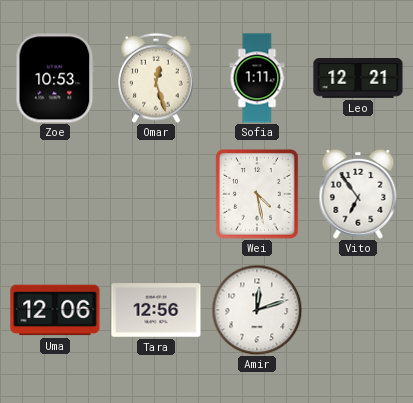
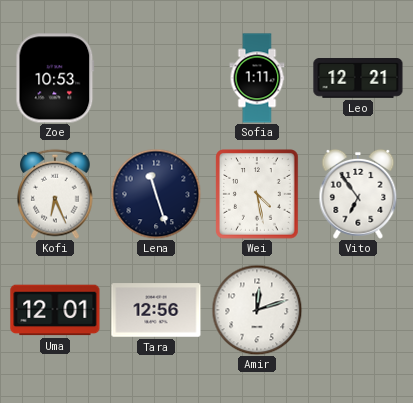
Omar: 12:27 -> none
Kofi: none -> 6:26
Lena: none -> 11:27
Uma: 12:06 -> 12:01
